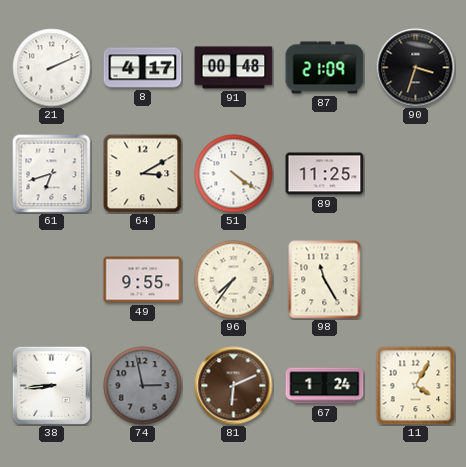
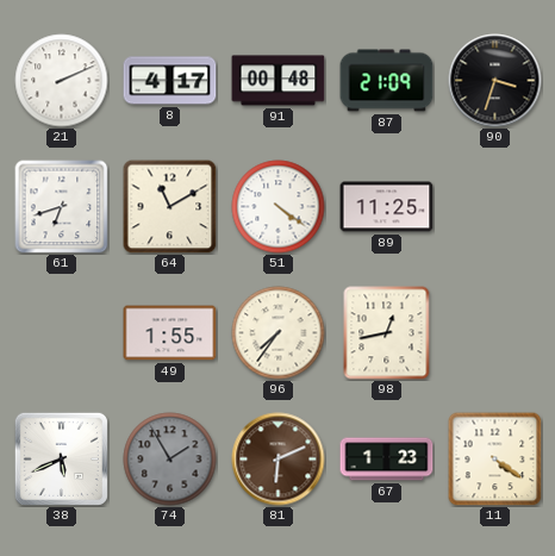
64: 3:10 -> 11:10
49: 9:55 -> 1:55
98: 11:25 -> 12:43
38: 8:44 -> 5:41
74: 2:58 -> 1:55
67: 1:24 -> 1:23
11: 4:05 -> 4:21
